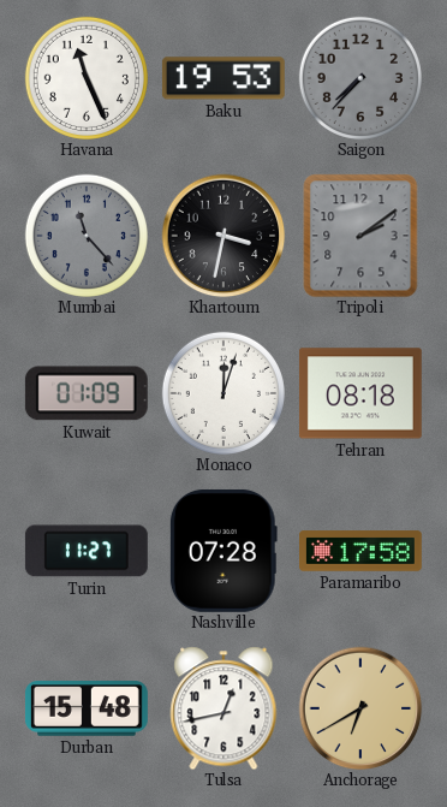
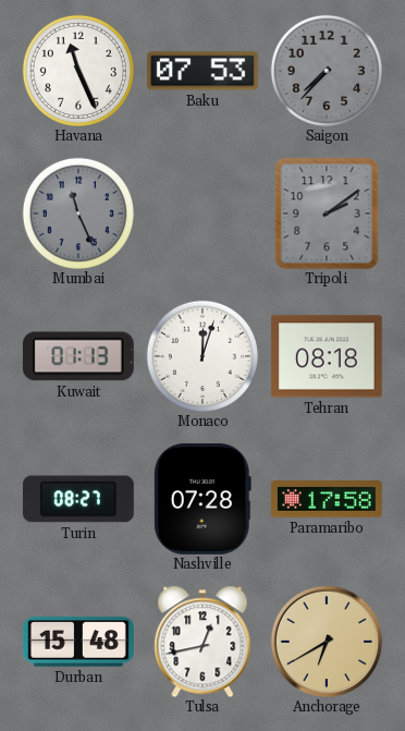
Baku: 19:53 -> 07:53
Mumbai: 11:23 -> 11:26
Khartoum: 3:32 -> none
Kuwait: 01:09 -> 01:13
Turin: 11:27 -> 08:27
